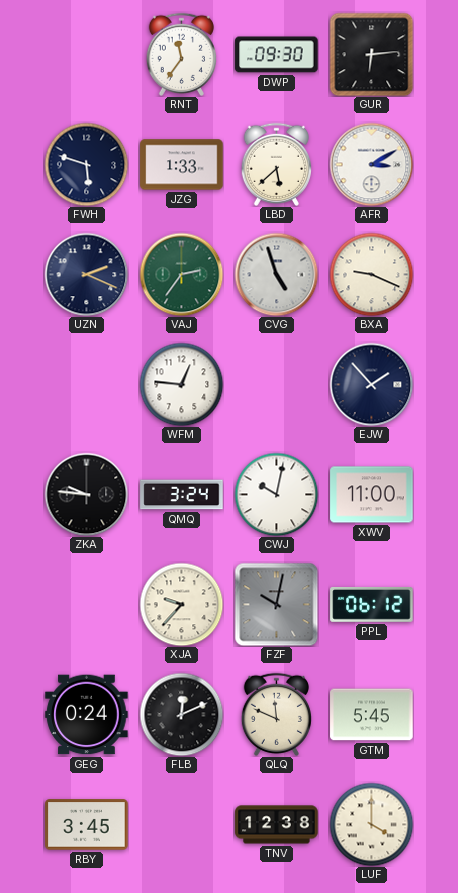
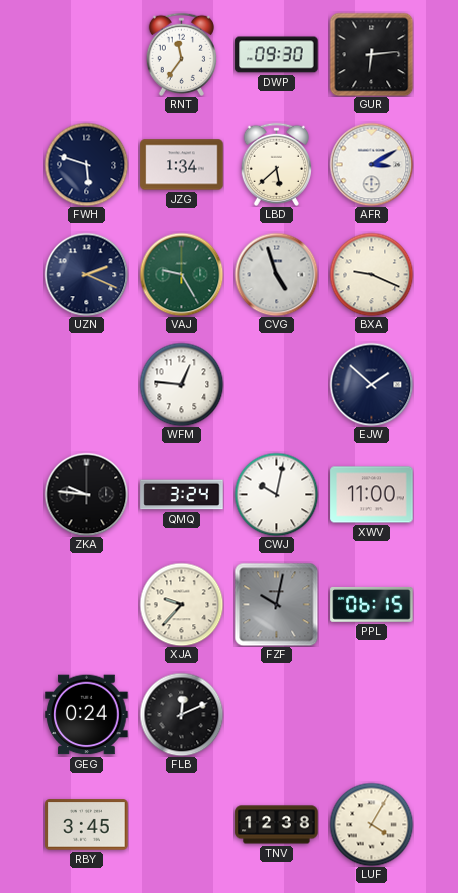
JZG: 1:33 -> 1:34
VAJ: 2:36 -> 9:25
EJW: 1:53 -> 1:52
PPL: 06:12 -> 06:15
QLQ: 11:49 -> none
GTM: 5:45 -> none
LUF: 4:00 -> 4:05
